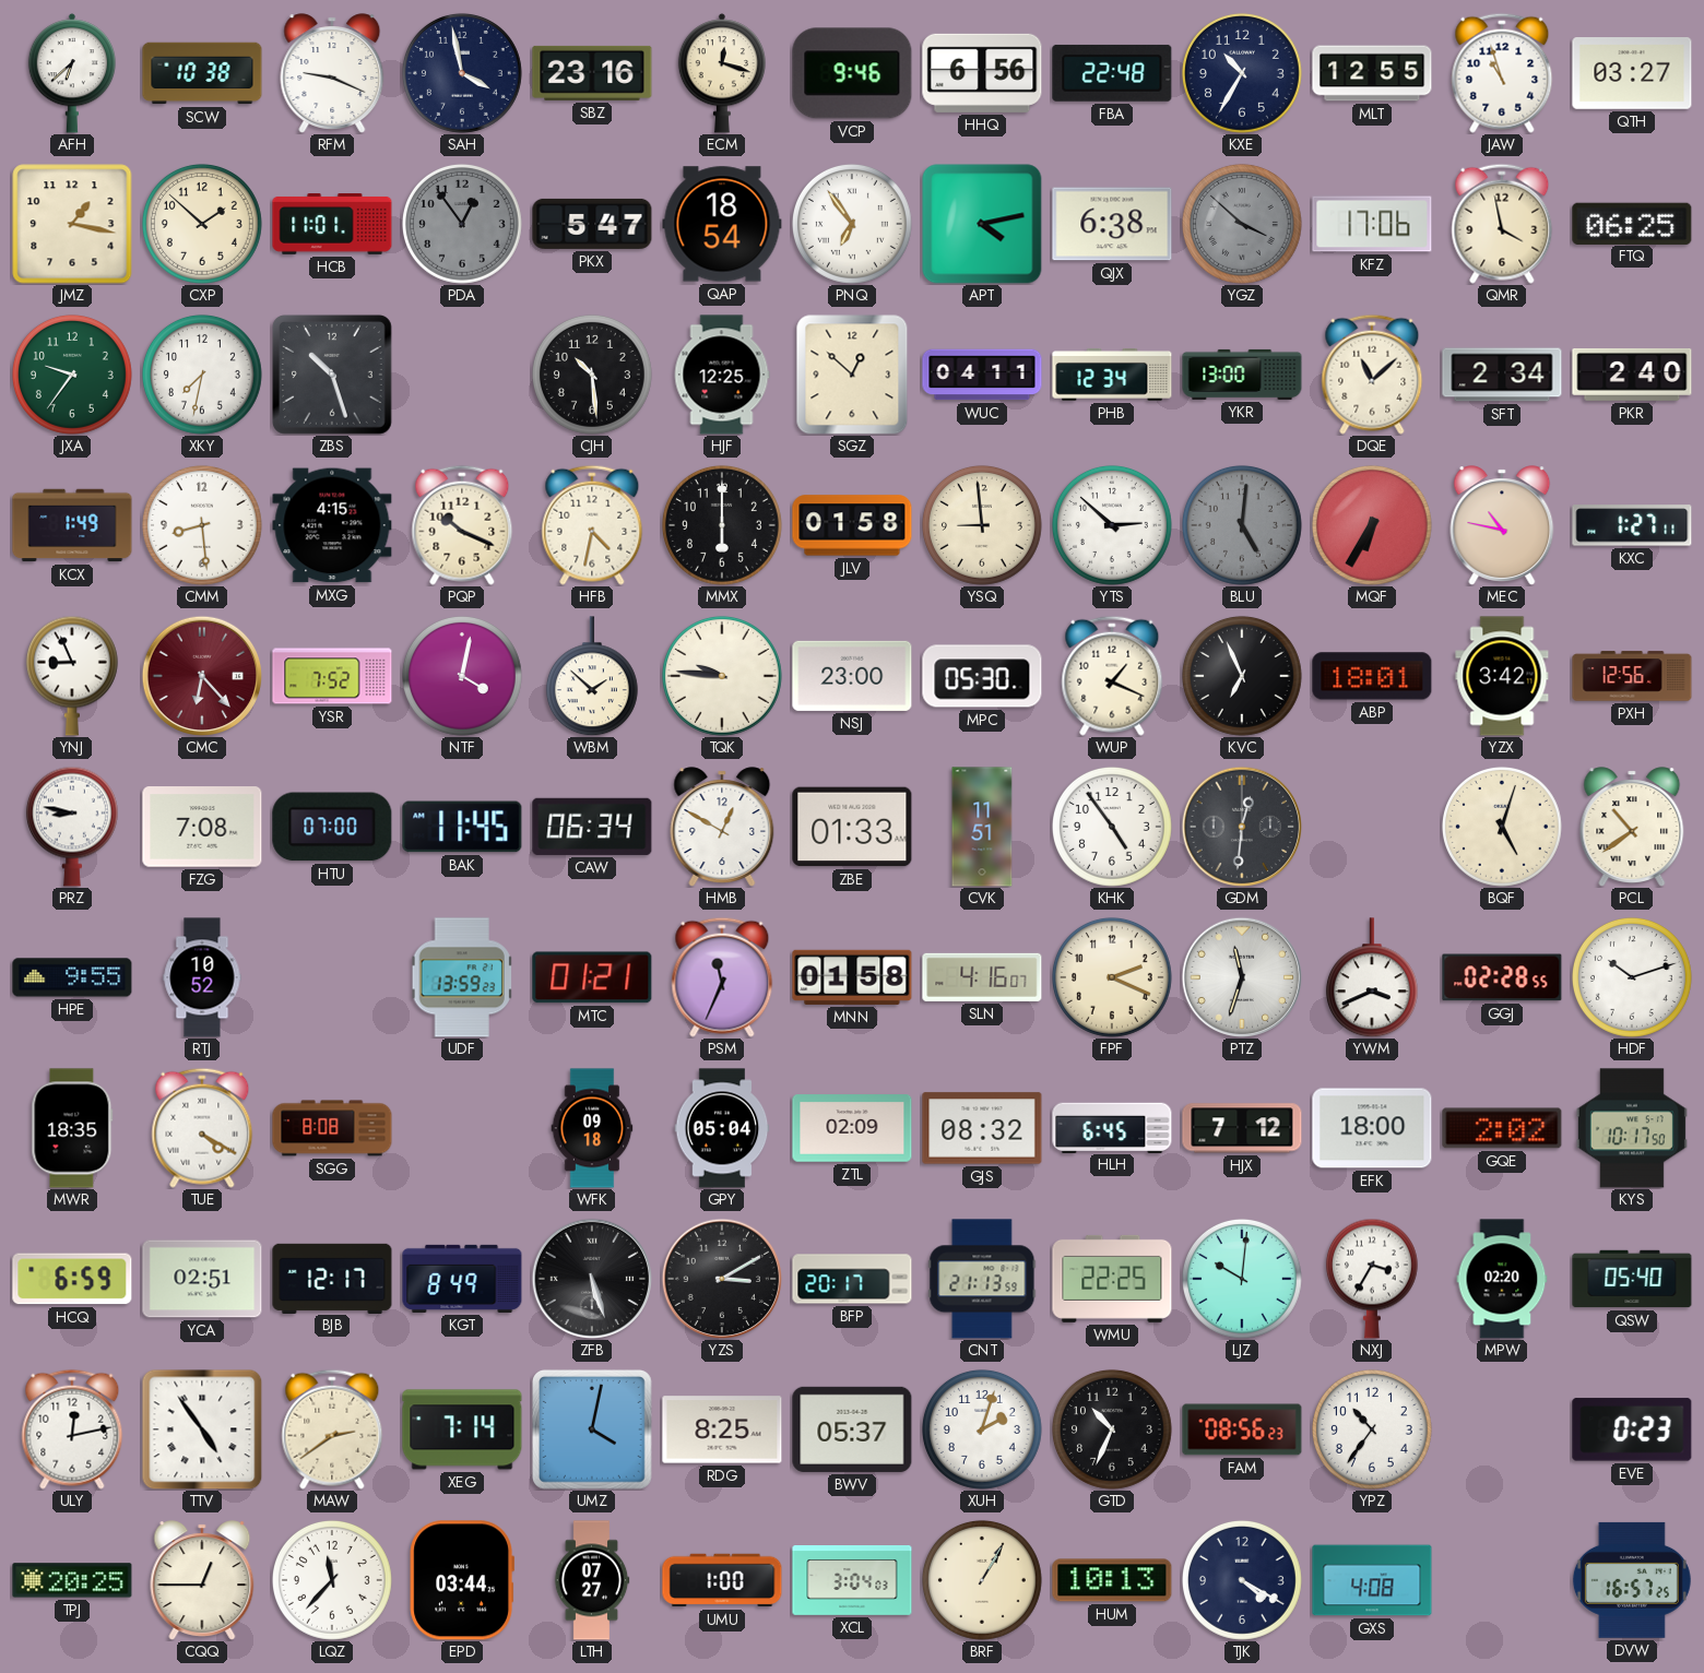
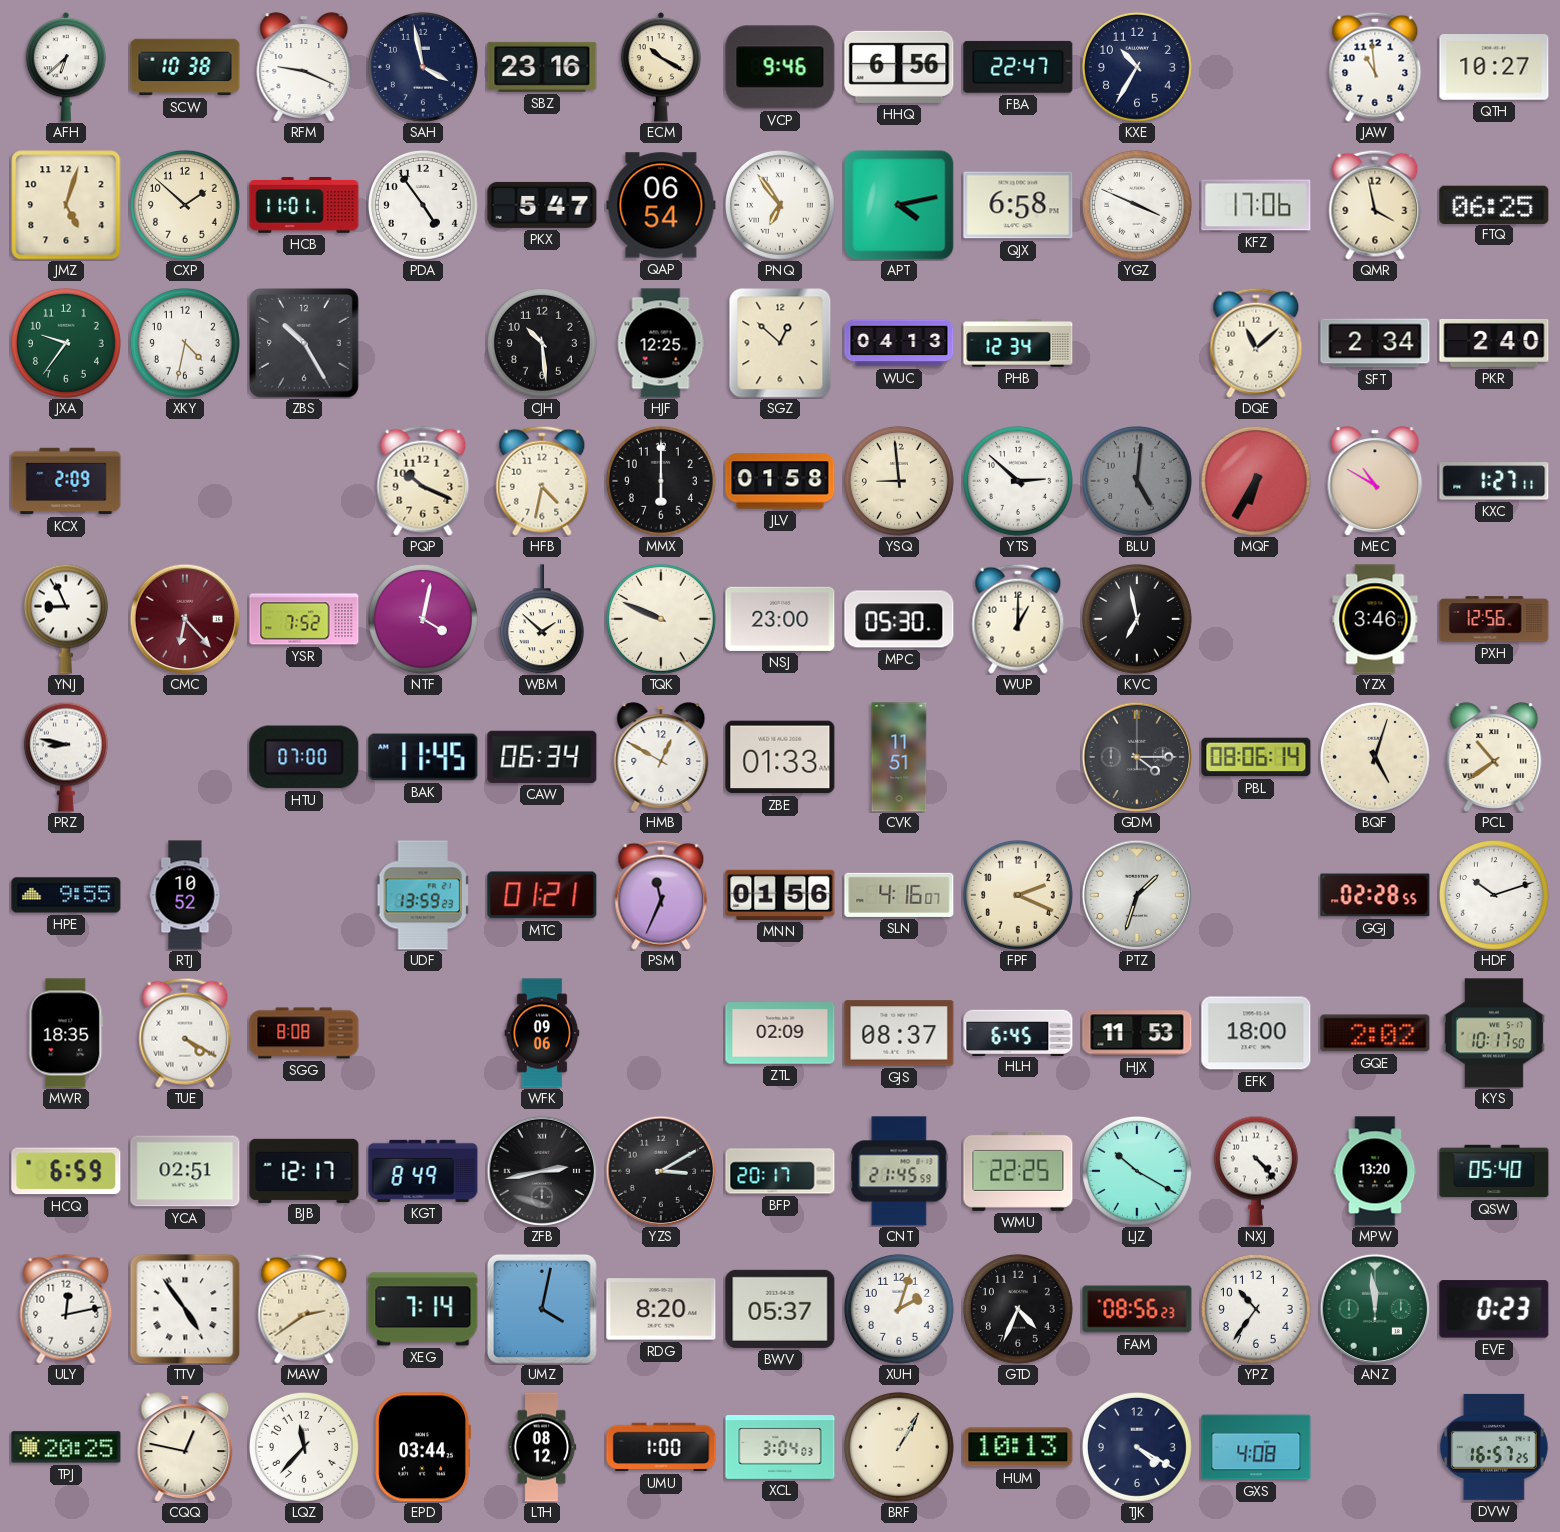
ECM: 12:18 -> 10:20
FBA: 22:48 -> 22:47
MLT: 12:55 -> none
JAW: 10:57 -> 10:59
QTH: 03:27 -> 10:27
JMZ: 1:17 -> 5:03
PDA: 12:54 -> 4:54
PDA dial: grey -> white
QAP: 18:54 -> 06:54
QJX: 6:38 -> 6:58
YGZ: 3:52 -> 3:49
YGZ dial: grey -> white
XKY: 7:32 -> 4:32
ZBS: 10:27 -> 10:25
WUC: 04:11 -> 04:13
YKR: 13:00 -> none
KCX: 1:49 -> 2:09
CMM: 8:29 -> none
MXG: 4:15 -> none
MEC: 10:47 -> 10:50
TQK: 9:46 -> 9:49
WUP: 1:19 -> 1:00
KVC: 6:56 -> 6:58
ABP: 18:01 -> none
YZX: 3:42 -> 3:46
FZG: 7:08 -> none
KHK: 4:54 -> none
GDM: 12:31 -> 4:15
PBL: none -> 08:06
MNN: 01:58 -> 01:56
PTZ: 11:33 -> 1:33
YWM: 3:41 -> none
WFK: 09:18 -> 09:06
GPY: 05:04 -> none
GJS: 08:32 -> 08:37
HJX: 7:12 -> 11:53
ZFB: 5:27 -> 2:43
CNT: 21:13 -> 21:45
LJZ: 10:01 -> 10:20
NXJ: 3:35 -> 4:23
MPW: 02:20 -> 13:20
RDG: 8:25 -> 8:20
GTD: 10:34 -> 4:34
ANZ: none -> 11:59
CQQ: 12:45 -> 12:47
LTH: 07:27 -> 08:12
